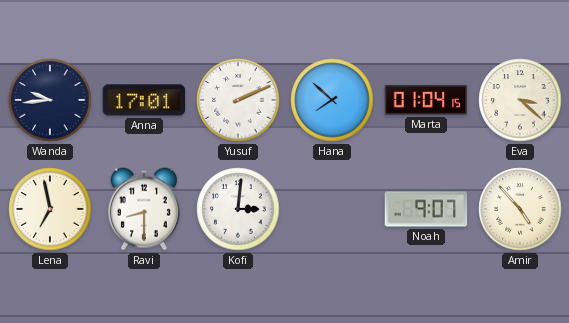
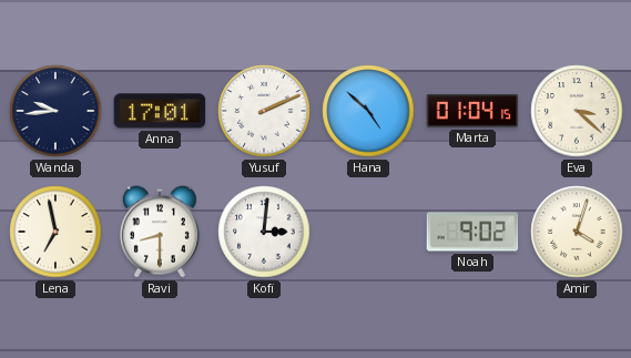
Hana: 7:52 -> 4:52
Noah: 9:07 -> 9:02
Amir: 4:53 -> 4:03
